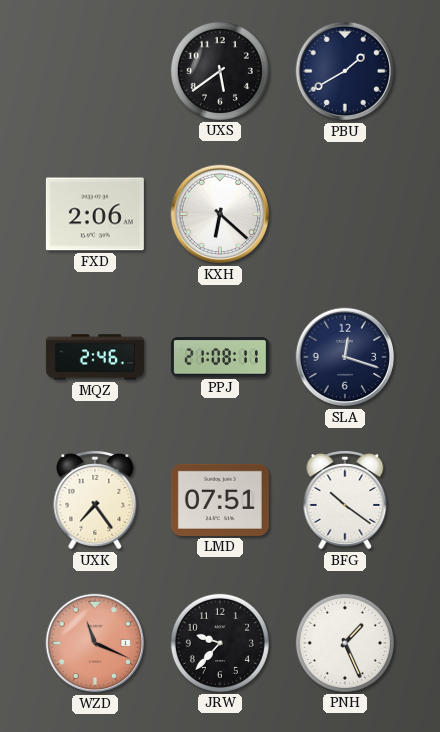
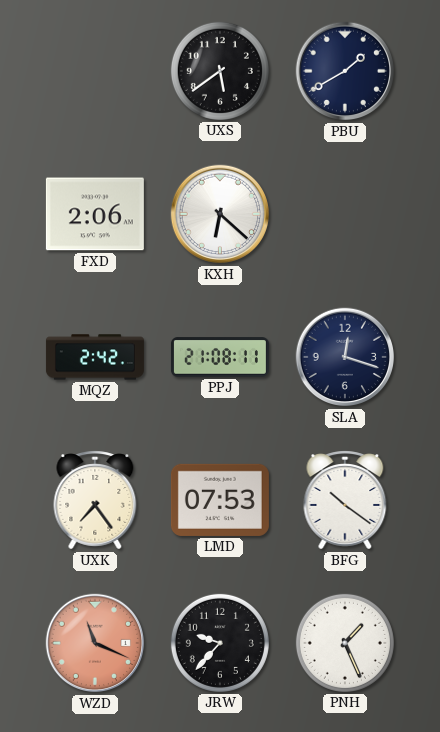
MQZ: 2:46 -> 2:42
LMD: 07:51 -> 07:53
